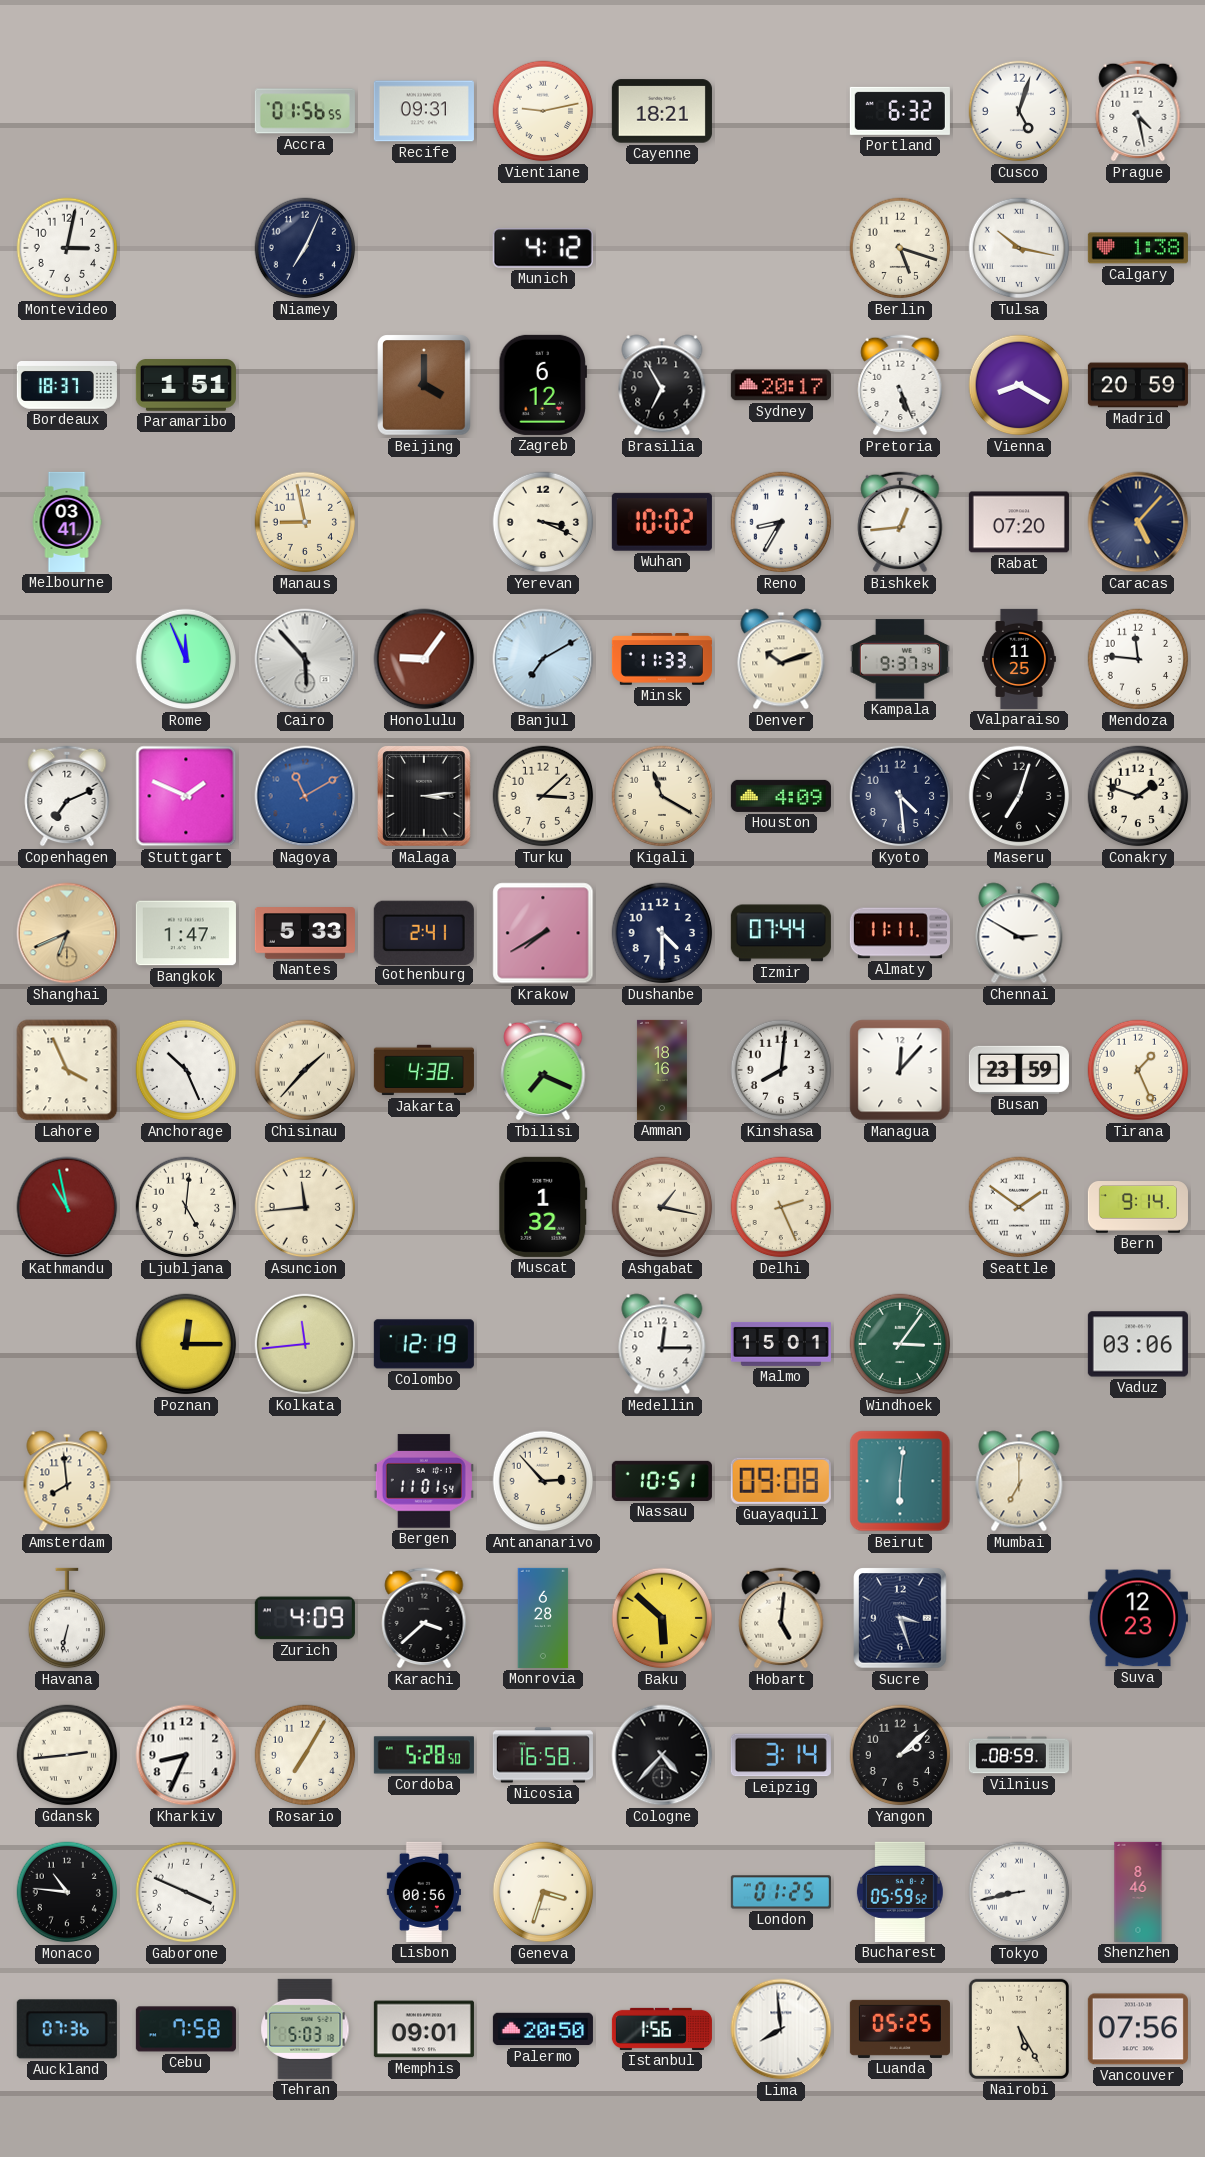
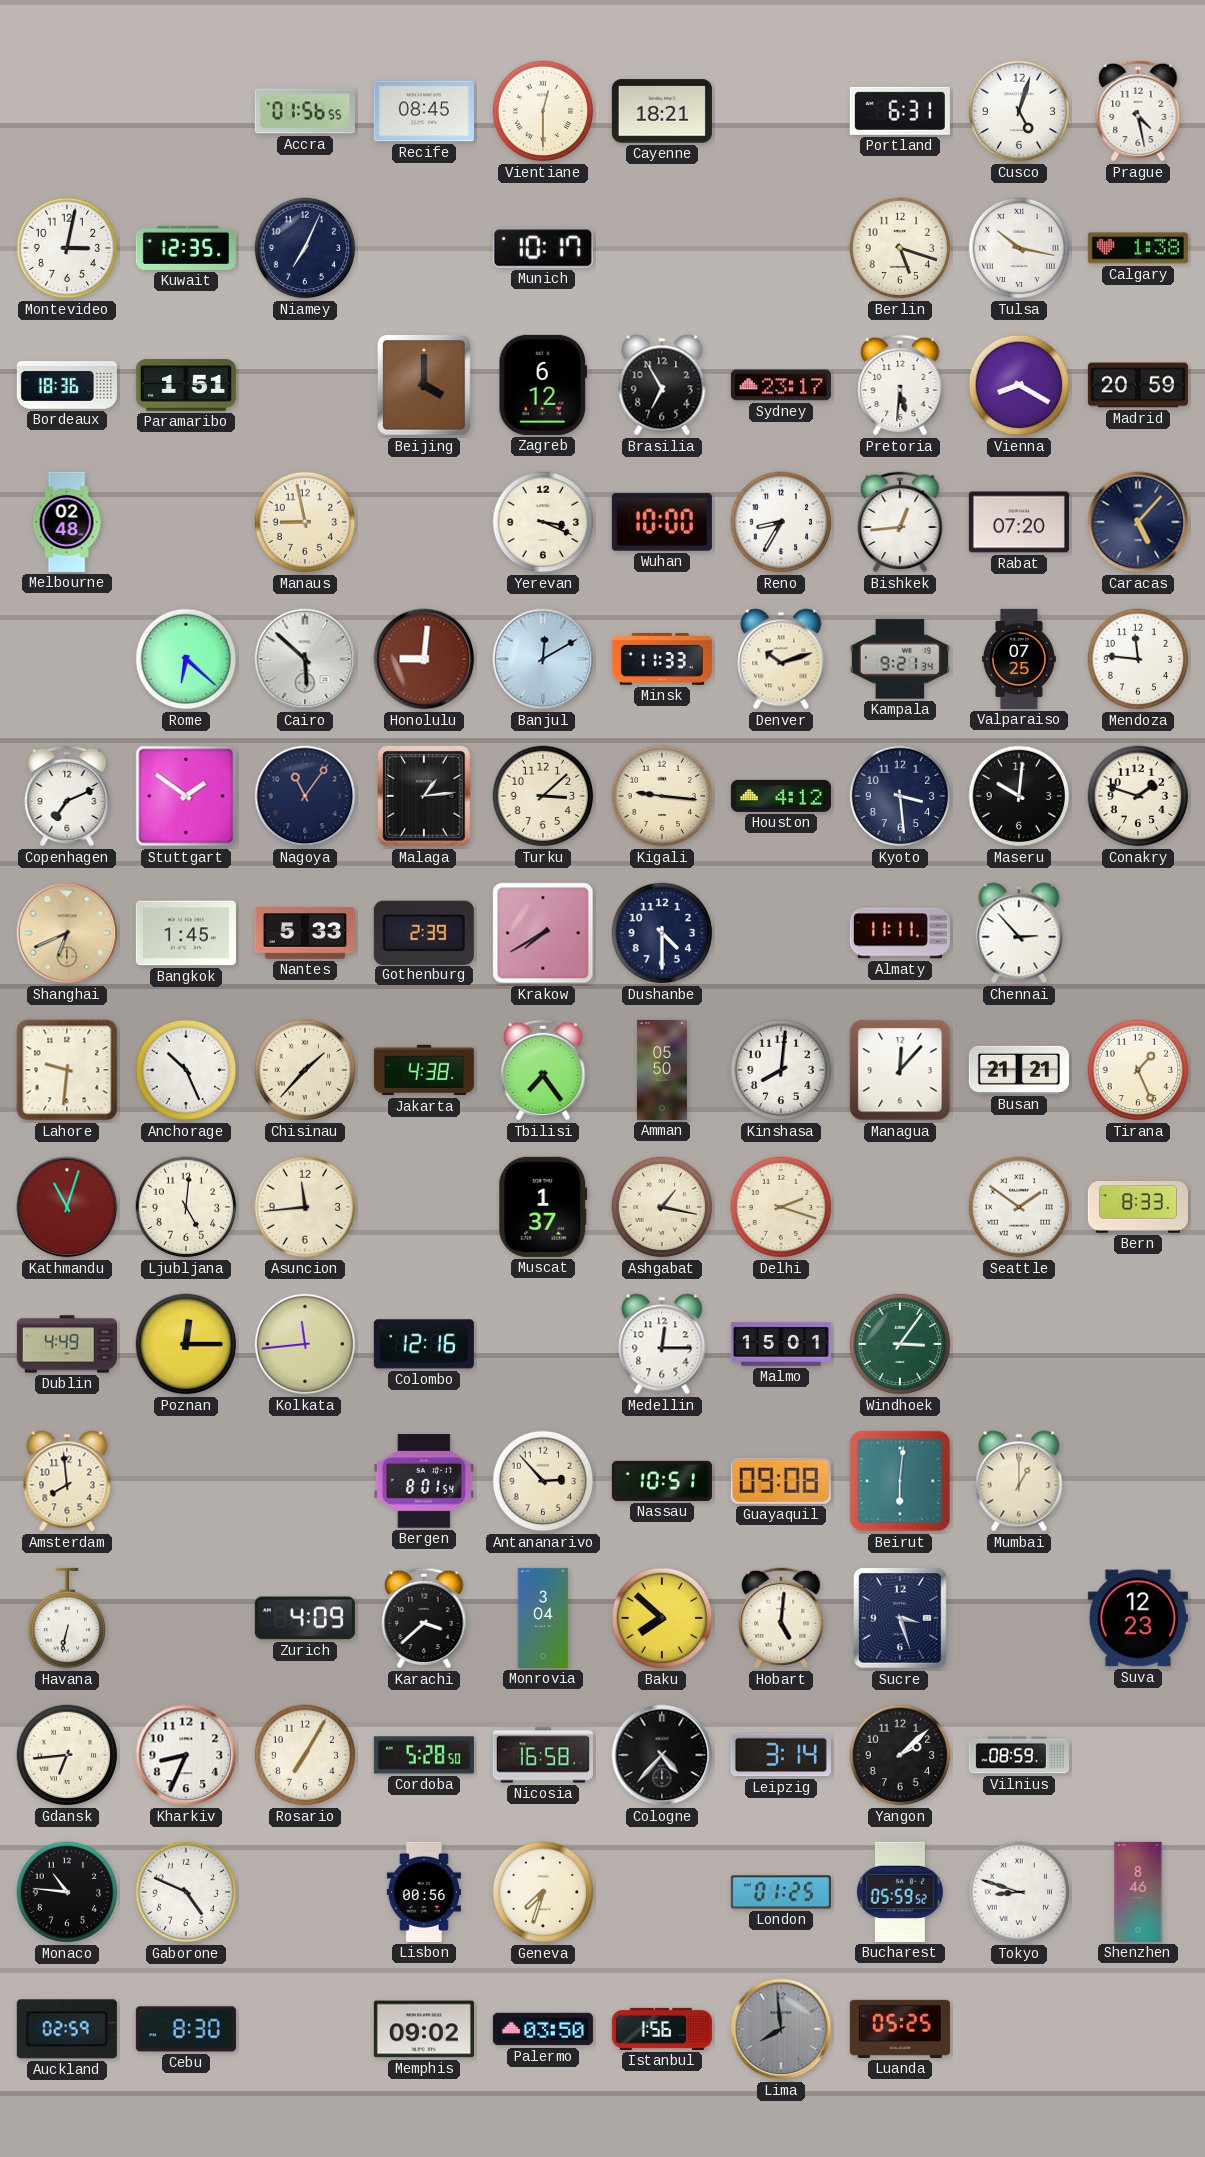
Recife: 09:31 -> 08:45
Vientiane: 9:13 -> 12:30
Portland: 6:32 -> 6:31
Kuwait: none -> 12:35
Munich: 4:12 -> 10:17
Bordeaux: 18:37 -> 18:36
Sydney: 20:17 -> 23:17
Pretoria: 5:26 -> 5:31
Melbourne: 03:41 -> 02:48
Wuhan: 10:02 -> 10:00
Rome: 11:56 -> 6:22
Cairo: 5:53 -> 5:52
Honolulu: 9:06 -> 9:01
Banjul: 7:10 -> 12:10
Kampala: 9:37 -> 9:21
Valparaiso: 11:25 -> 07:25
Stuttgart: 1:49 -> 1:51
Nagoya: 11:10 -> 11:06
Nagoya dial: blue -> navy
Malaga: 3:14 -> 1:14
Kigali: 11:20 -> 9:16
Houston: 4:09 -> 4:12
Kyoto: 4:29 -> 3:29
Maseru: 7:03 -> 10:01
Bangkok: 1:47 -> 1:45
Gothenburg: 2:41 -> 2:39
Izmir: 07:44 -> none
Chennai: 2:50 -> 2:53
Lahore: 3:56 -> 9:31
Tbilisi: 7:19 -> 7:24
Amman: 18:16 -> 05:50
Busan: 23:59 -> 21:21
Kathmandu: 10:58 -> 11:03
Muscat: 1:32 -> 1:37
Delhi: 2:26 -> 2:18
Bern: 9:14 -> 8:33
Dublin: none -> 4:49
Colombo: 12:19 -> 12:16
Vaduz: 03:06 -> none
Bergen: 11:01 -> 8:01
Mumbai: 7:00 -> 1:00
Monrovia: 6:28 -> 3:04
Baku: 5:52 -> 7:52
Gdansk: 2:44 -> 6:44
Gaborone: 3:49 -> 4:49
Geneva: 3:33 -> 7:33
Tokyo: 8:43 -> 8:48
Auckland: 07:36 -> 02:59
Cebu: 7:58 -> 8:30
Tehran: 5:03 -> none
Memphis: 09:01 -> 09:02
Palermo: 20:50 -> 03:50
Lima dial: white -> grey
Nairobi: 5:25 -> none
Vancouver: 07:56 -> none
